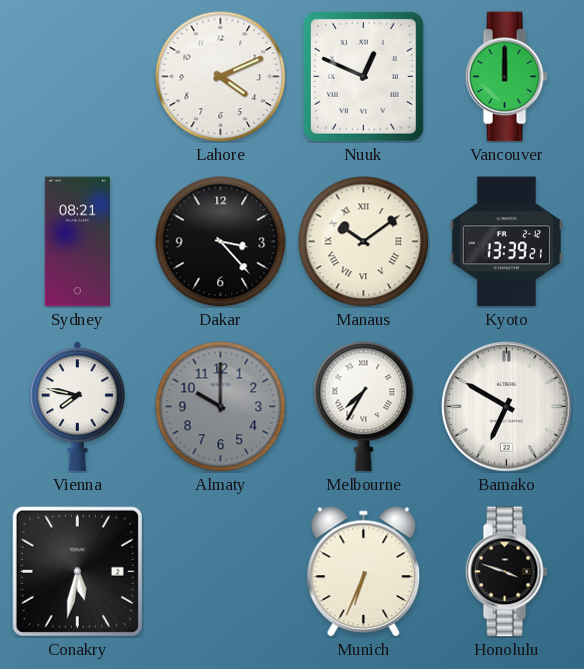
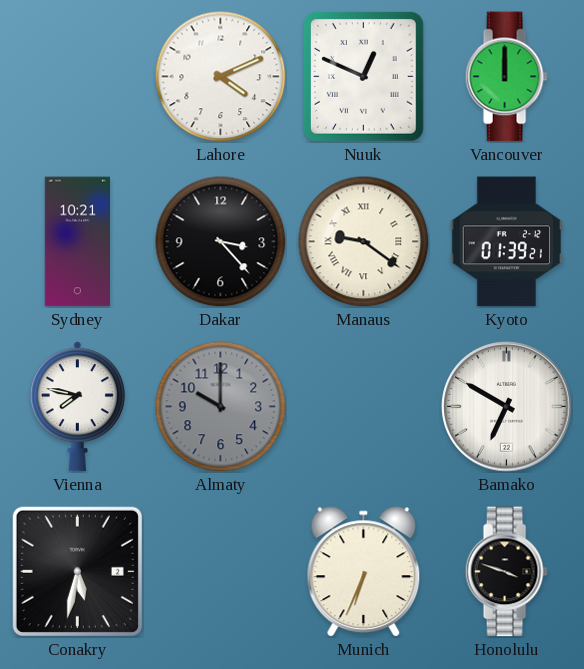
Sydney: 08:21 -> 10:21
Manaus: 10:09 -> 9:21
Kyoto: 13:39 -> 01:39
Melbourne: 7:35 -> none
